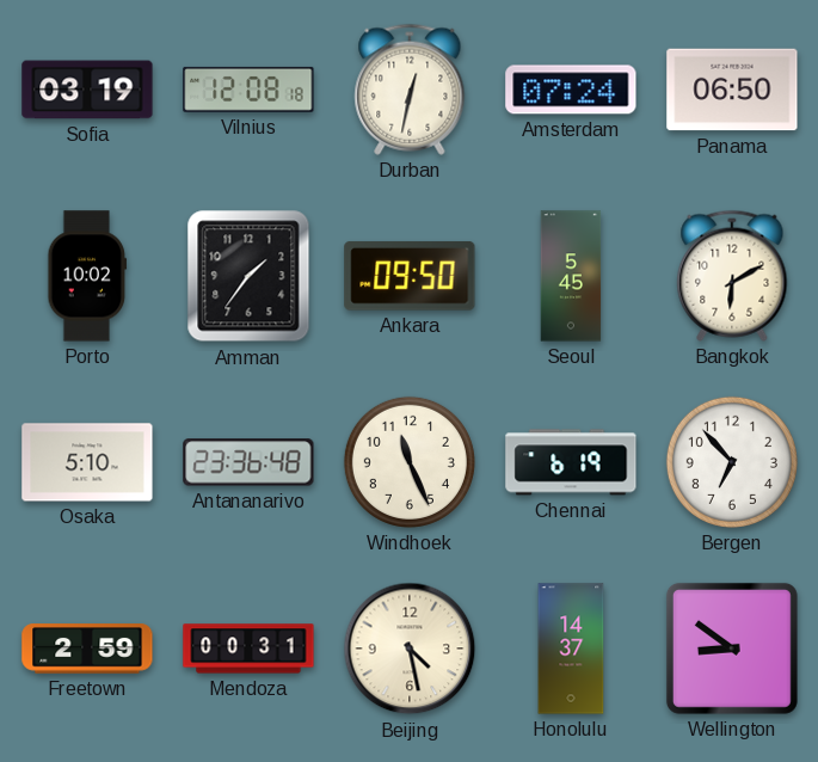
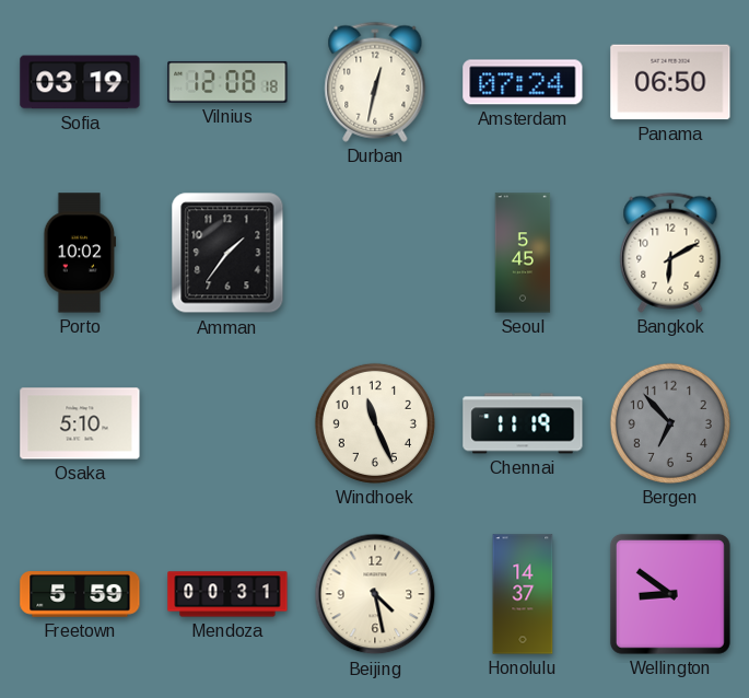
Ankara: 09:50 -> none
Antananarivo: 23:36 -> none
Chennai: 6:19 -> 11:19
Bergen dial: white -> grey
Freetown: 2:59 -> 5:59
